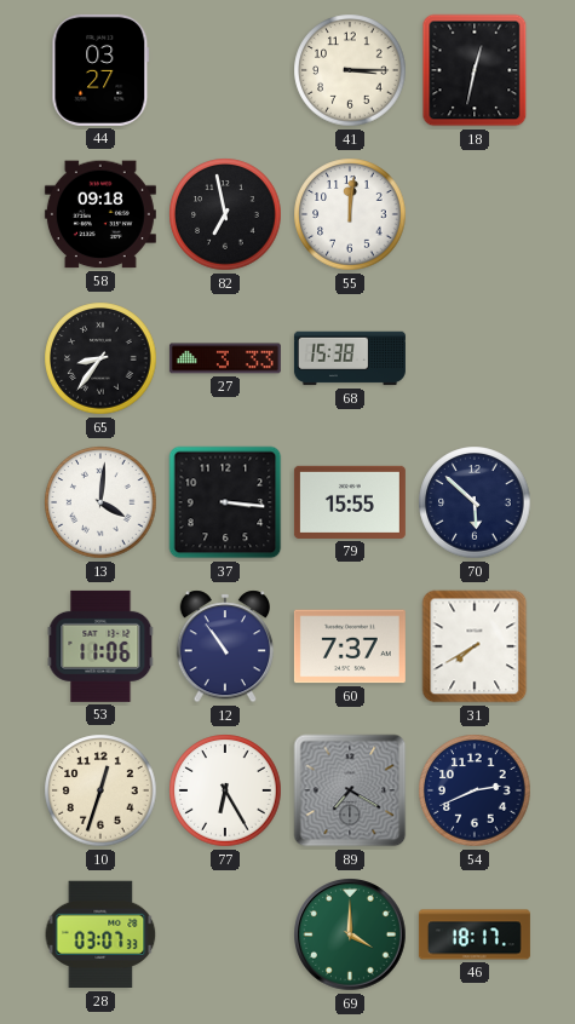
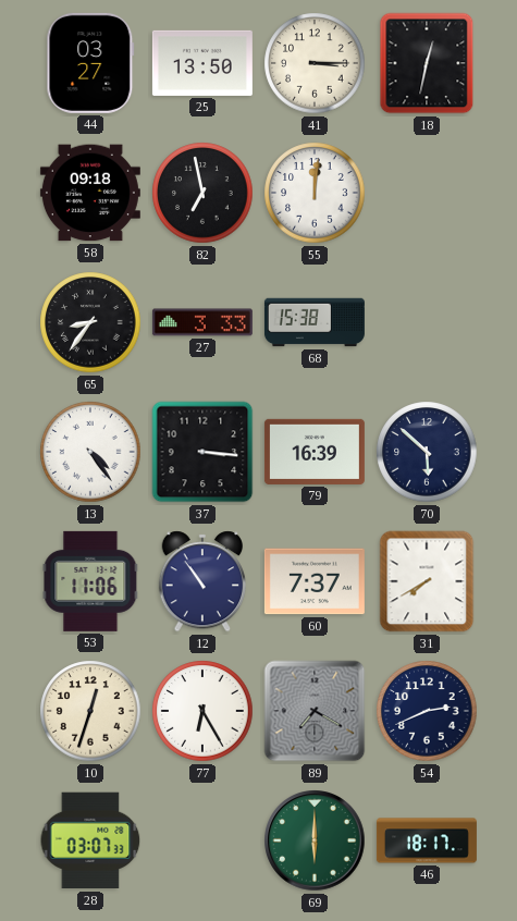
25: none -> 13:50
13: 4:01 -> 4:24
79: 15:55 -> 16:39
69: 4:00 -> 6:00
